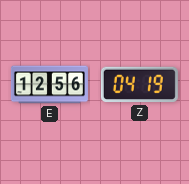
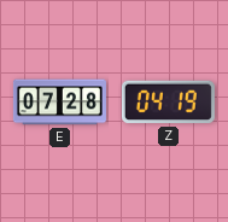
E: 12:56 -> 07:28
